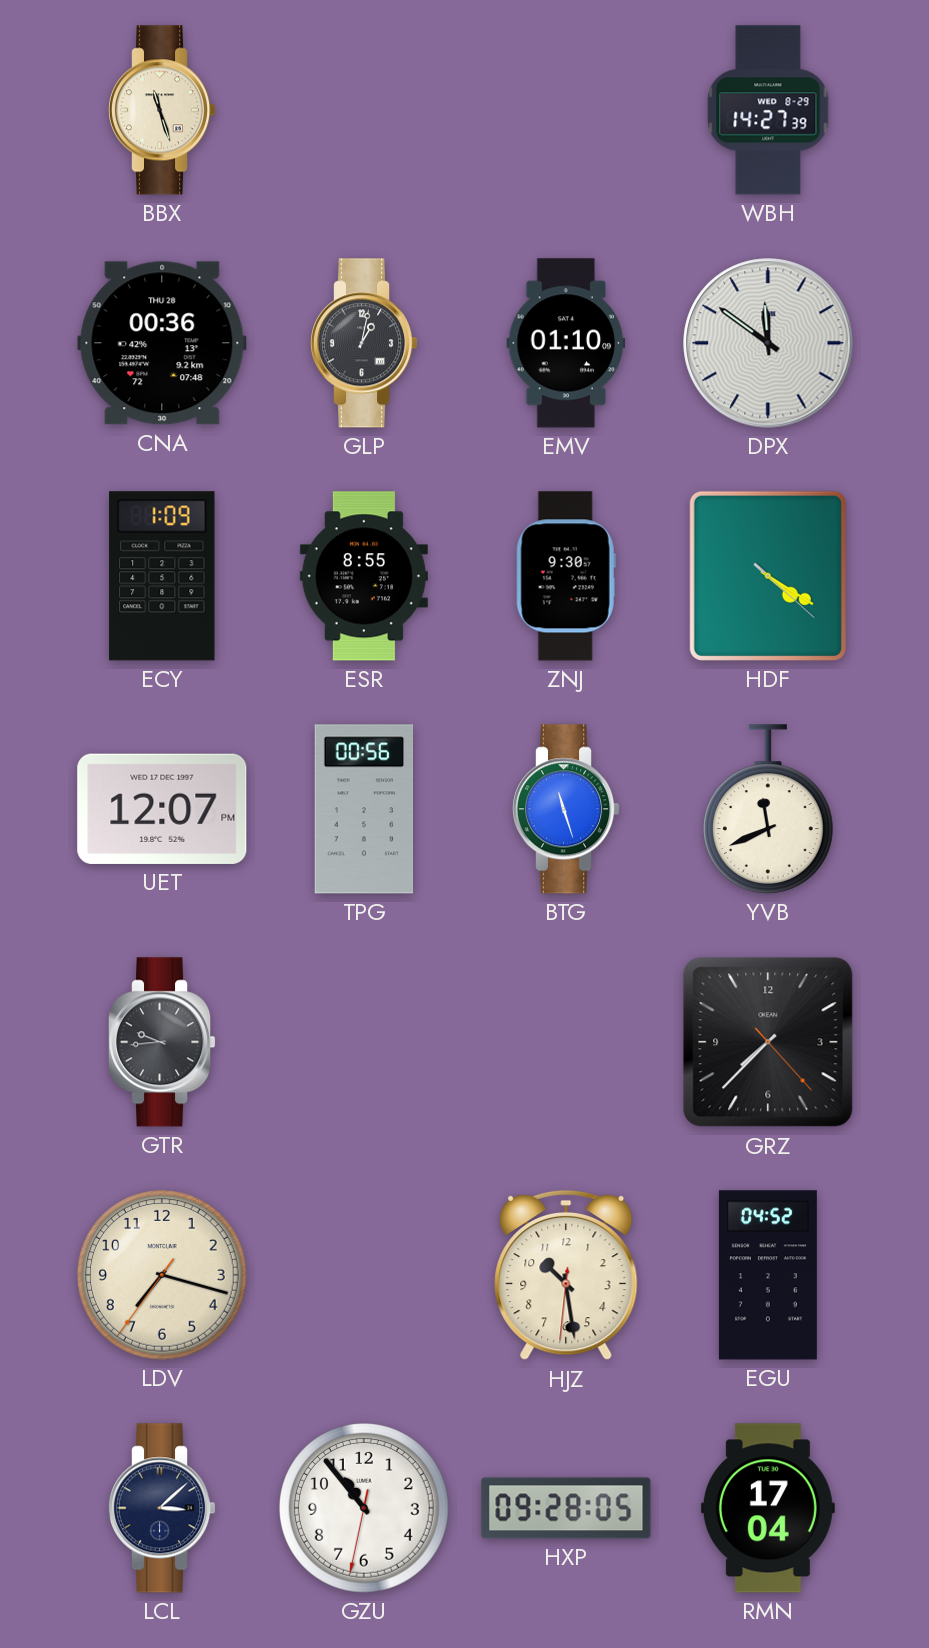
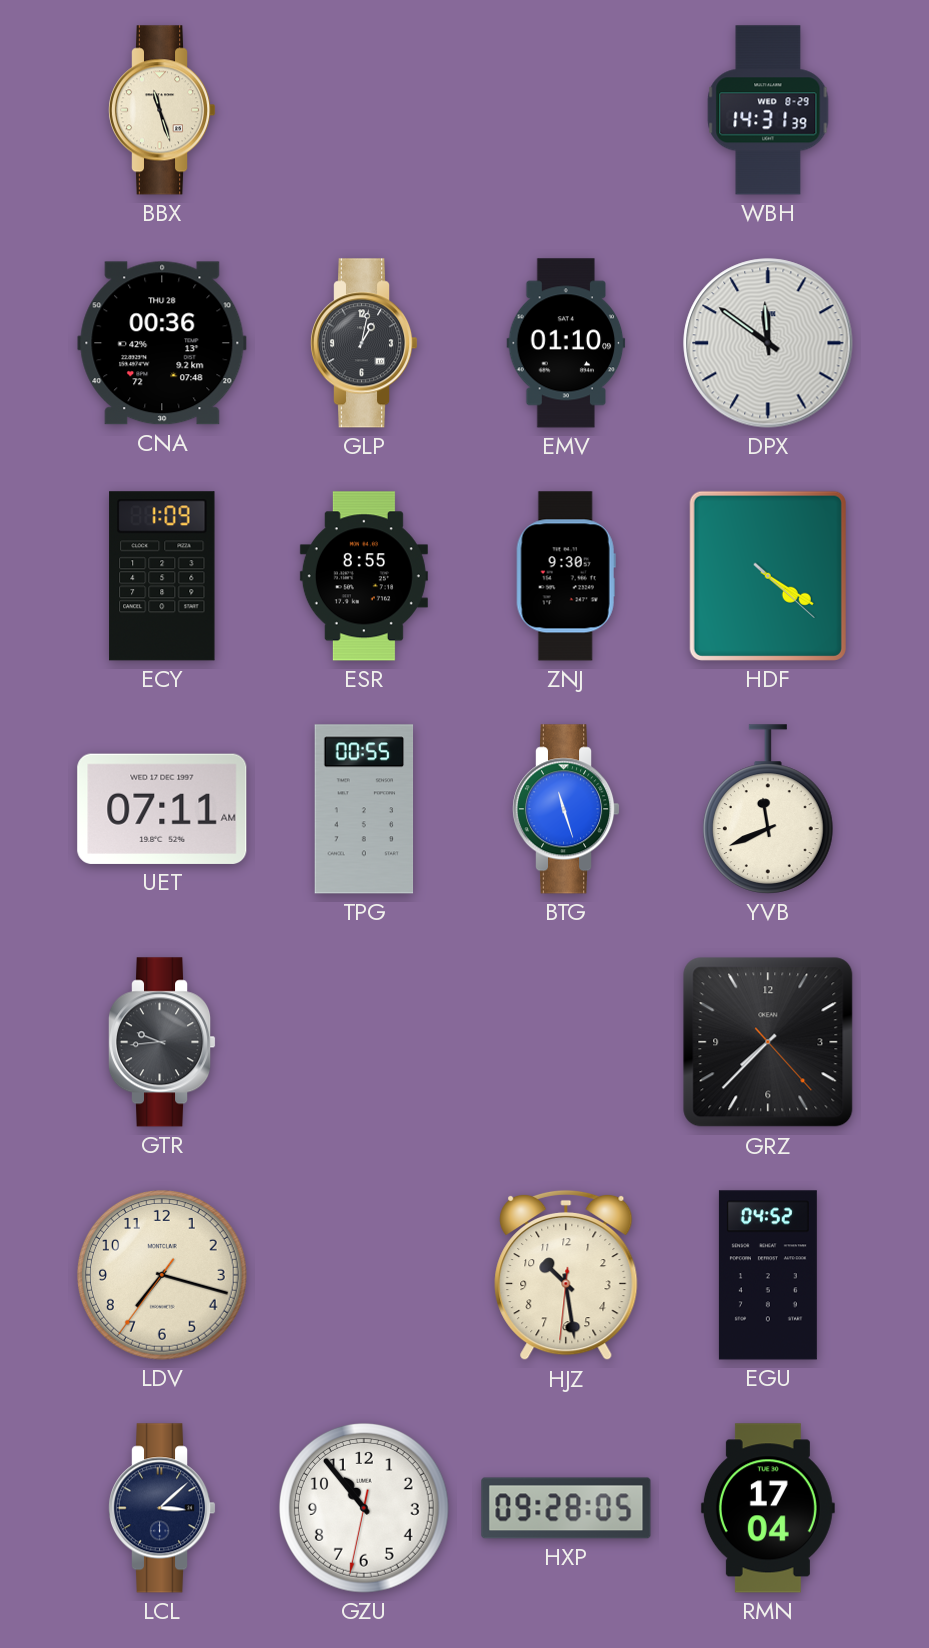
WBH: 14:27 -> 14:31
UET: 12:07 -> 07:11
TPG: 00:56 -> 00:55
